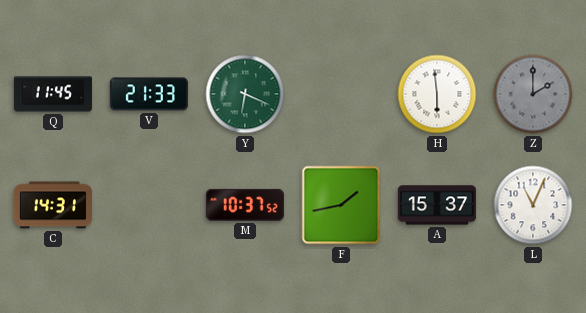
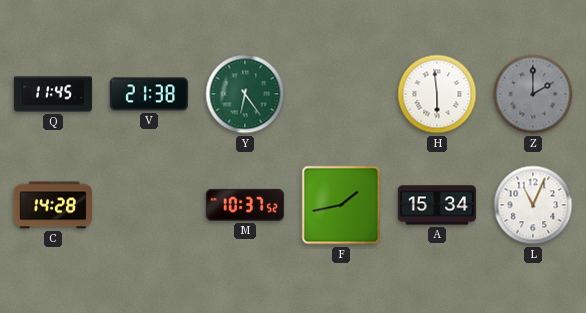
V: 21:33 -> 21:38
Y: 6:19 -> 6:24
C: 14:31 -> 14:28
A: 15:37 -> 15:34
